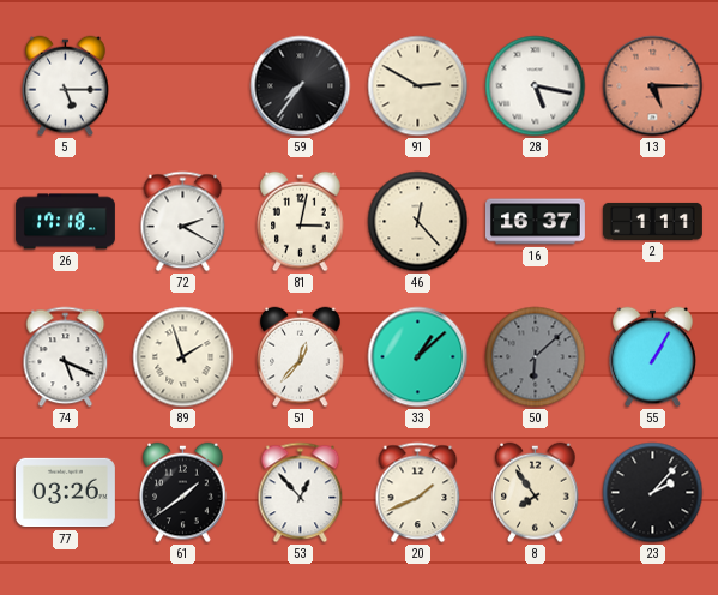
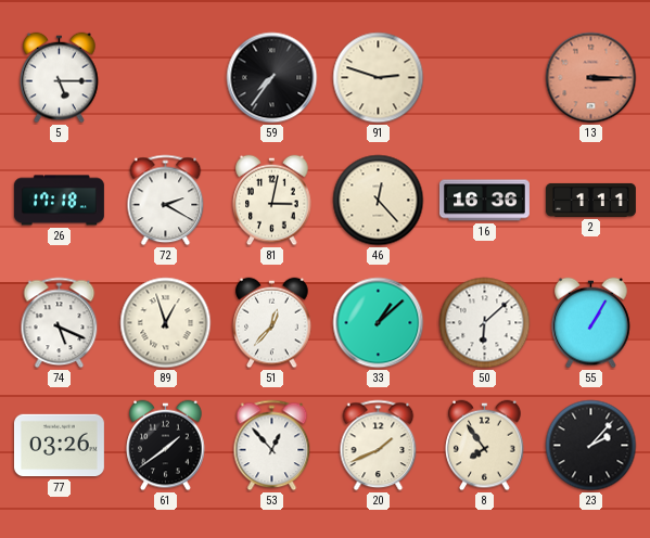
91: 2:50 -> 2:48
28: 5:17 -> none
13: 5:15 -> 3:15
16: 16:37 -> 16:36
89: 1:57 -> 12:57
50 dial: grey -> white
